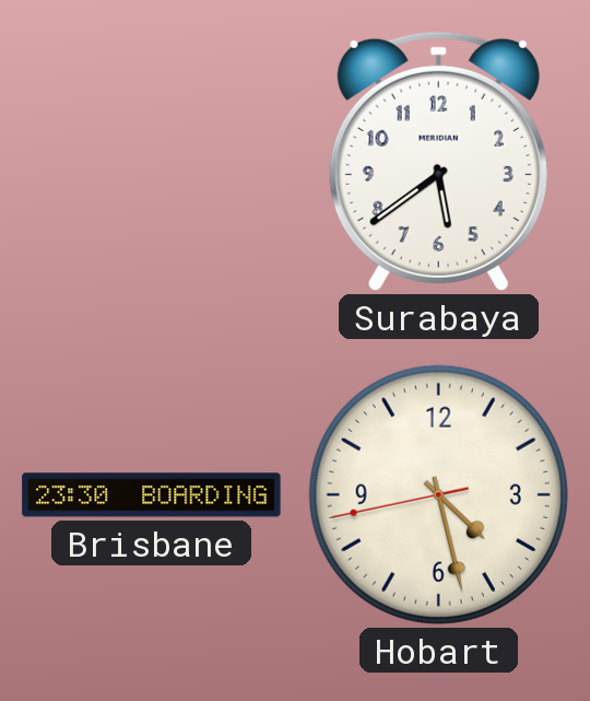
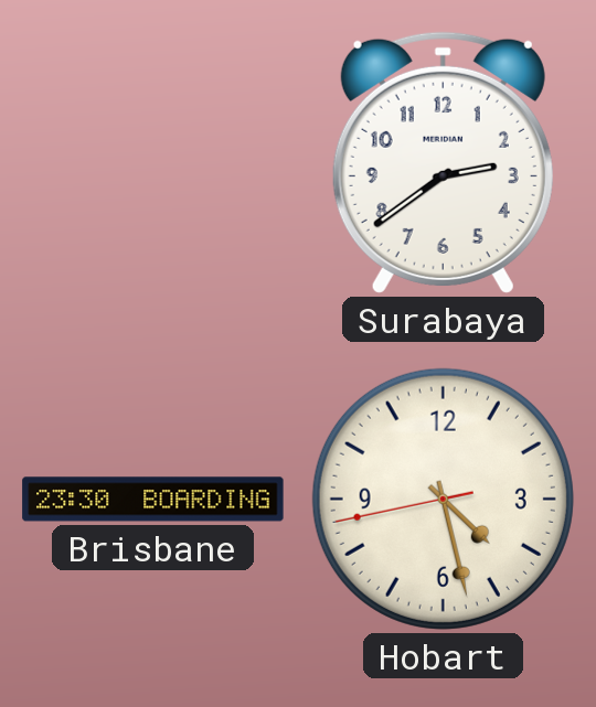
Surabaya: 5:39 -> 2:39
